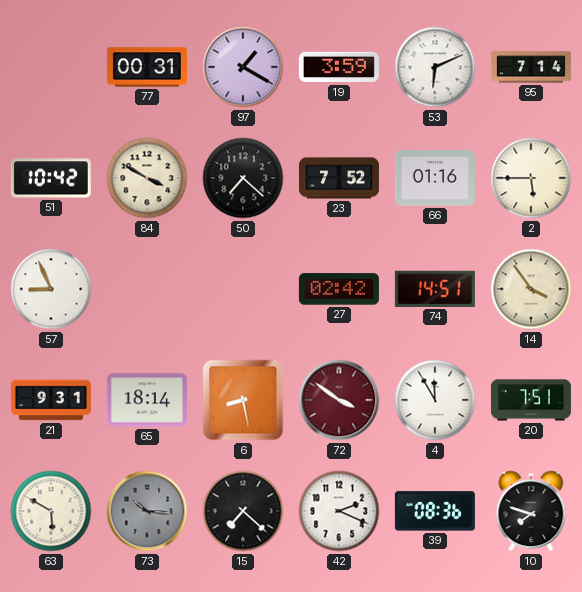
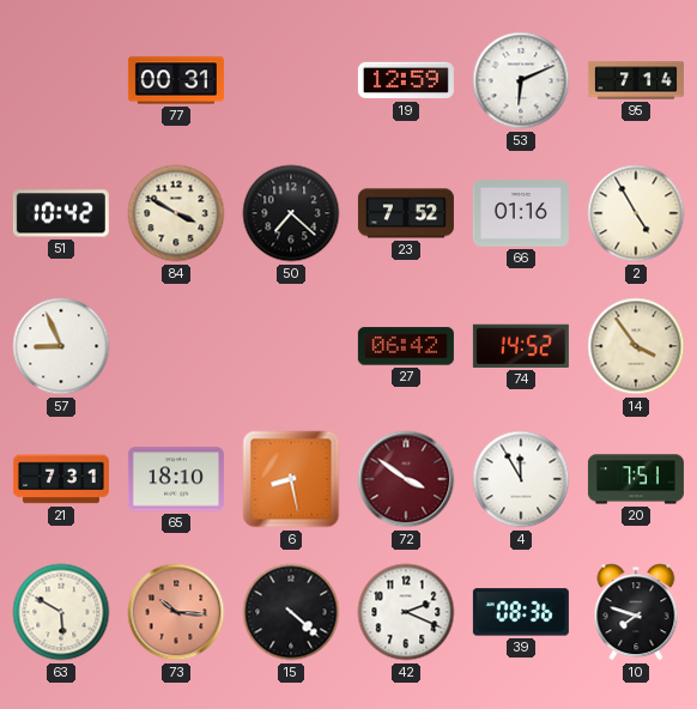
97: 1:20 -> none
19: 3:59 -> 12:59
2: 5:45 -> 4:55
27: 02:42 -> 06:42
74: 14:51 -> 14:52
21: 9:31 -> 7:31
65: 18:14 -> 18:10
73 dial: grey -> salmon
15: 7:22 -> 4:22
